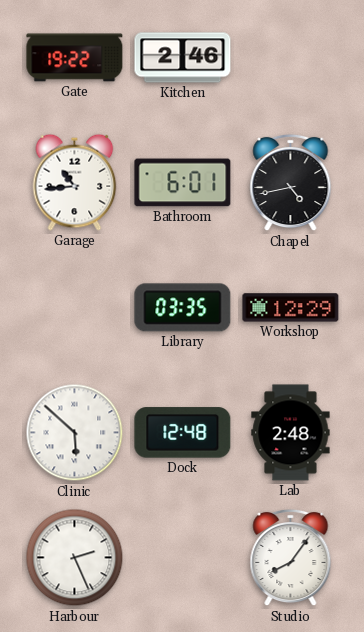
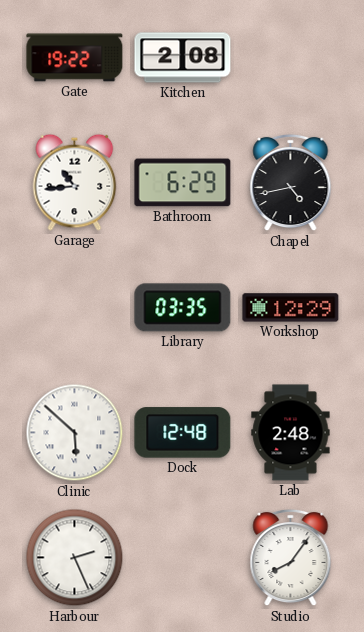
Kitchen: 2:46 -> 2:08
Bathroom: 6:01 -> 6:29
